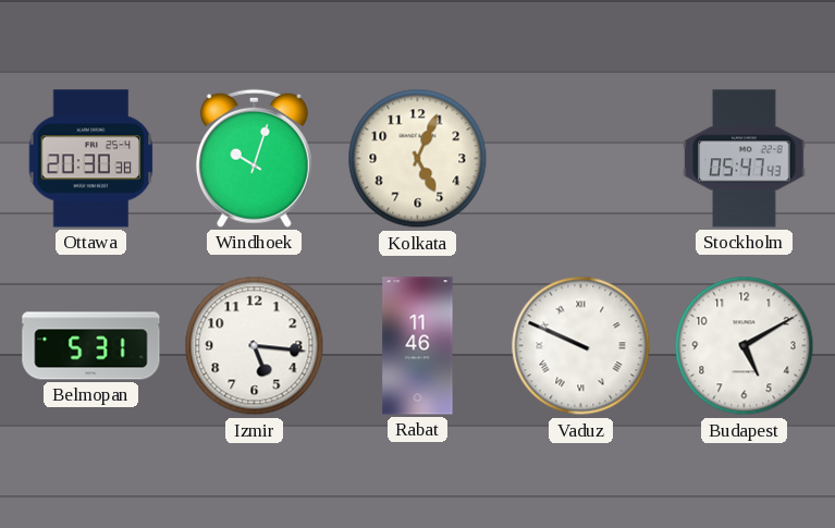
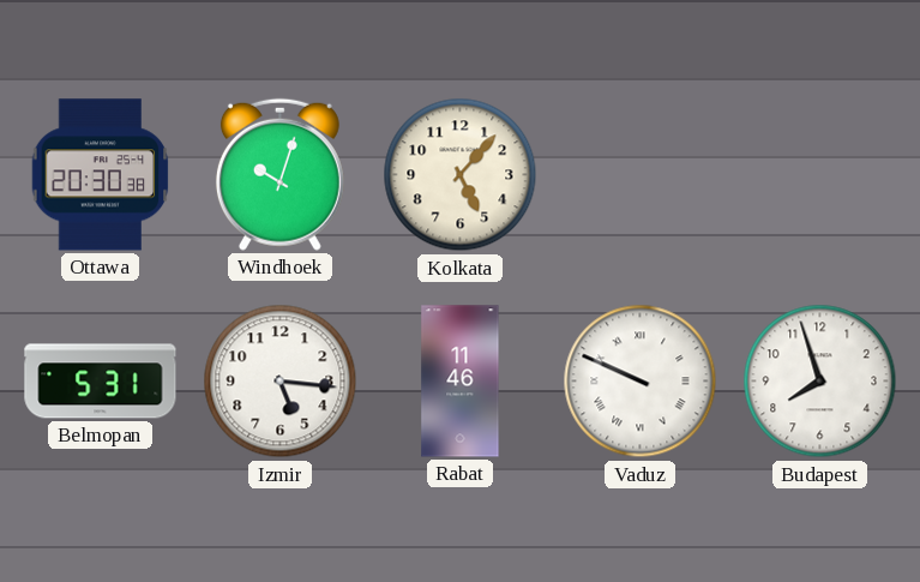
Kolkata: 5:04 -> 5:07
Stockholm: 05:47 -> none
Budapest: 5:10 -> 7:57
